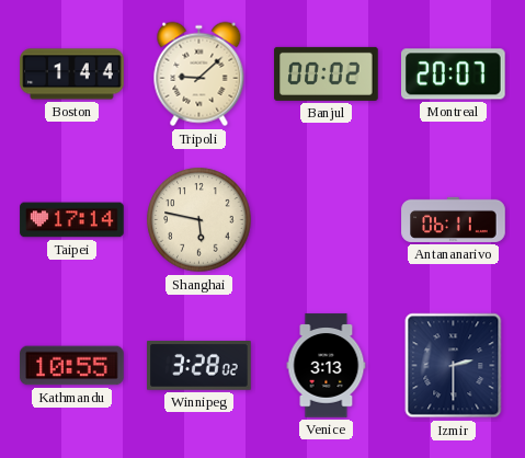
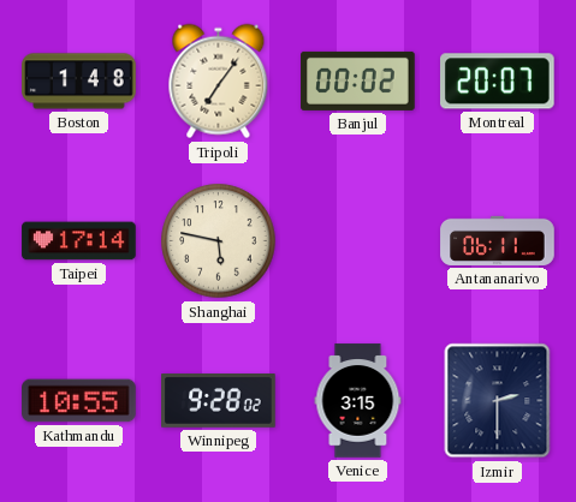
Boston: 1:44 -> 1:48
Tripoli: 9:08 -> 7:06
Winnipeg: 3:28 -> 9:28
Venice: 3:13 -> 3:15
